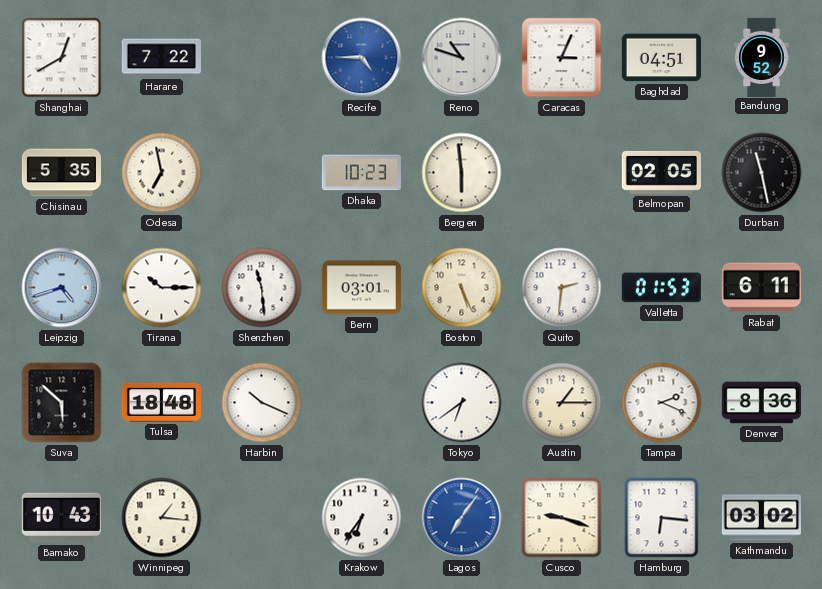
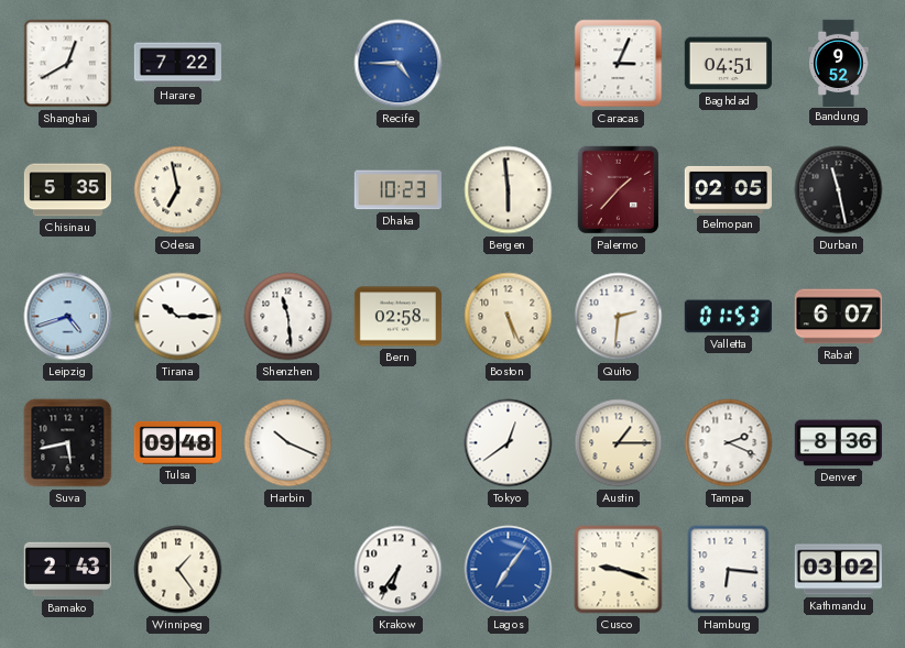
Reno: 10:48 -> none
Palermo: none -> 1:37
Bern: 03:01 -> 02:58
Rabat: 6:11 -> 6:07
Suva: 5:52 -> 5:43
Tulsa: 18:48 -> 09:48
Tokyo: 6:39 -> 12:39
Bamako: 10:43 -> 2:43
Winnipeg: 1:16 -> 1:24
